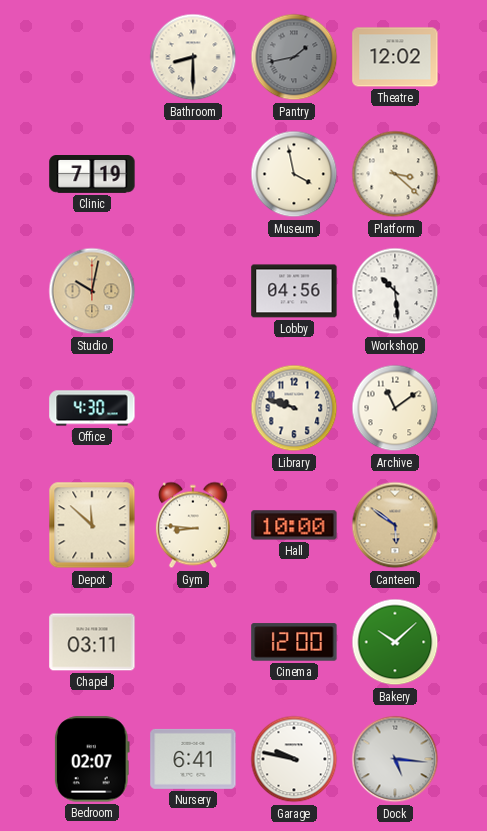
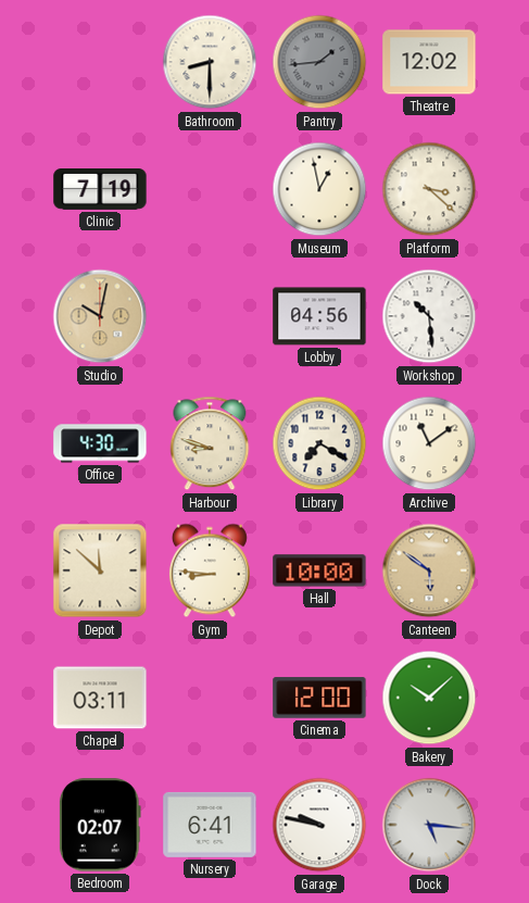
Pantry: 1:43 -> 1:44
Museum: 3:58 -> 12:58
Harbour: none -> 8:48
Library: 9:48 -> 7:20
